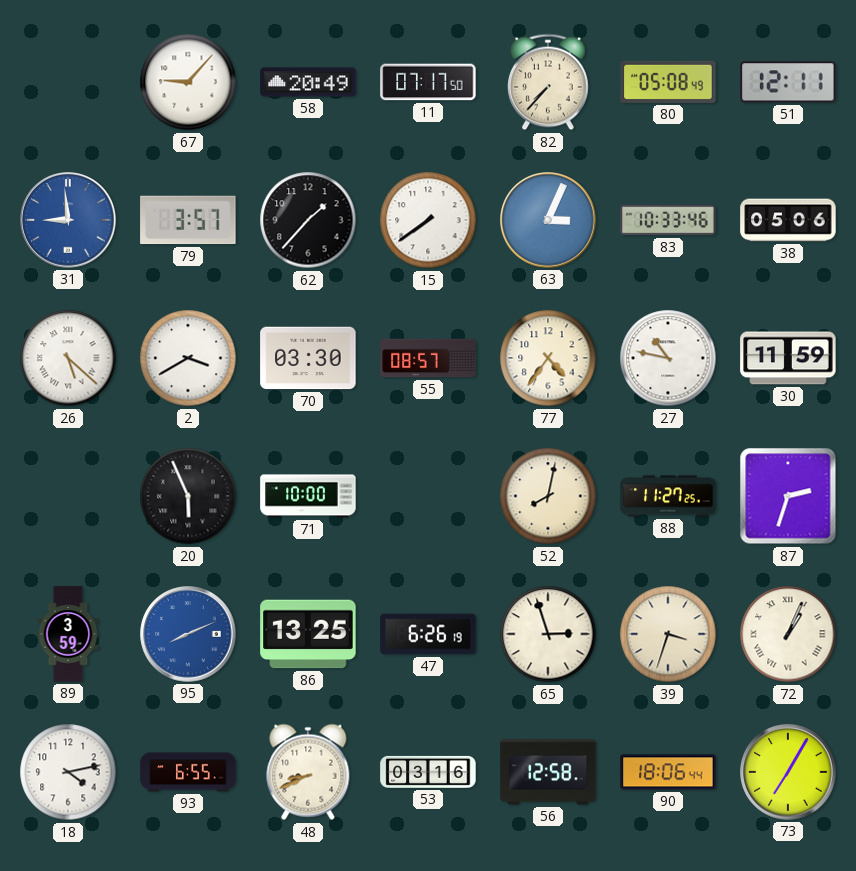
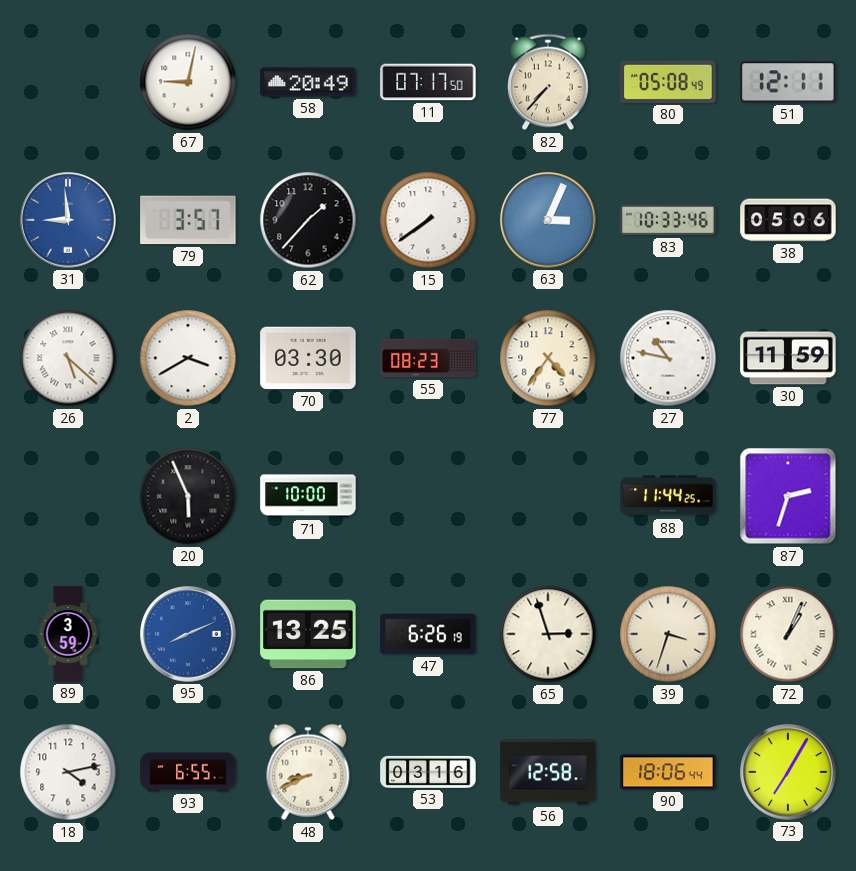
67: 9:07 -> 9:02
55: 08:57 -> 08:23
52: 8:02 -> none
88: 11:27 -> 11:44
